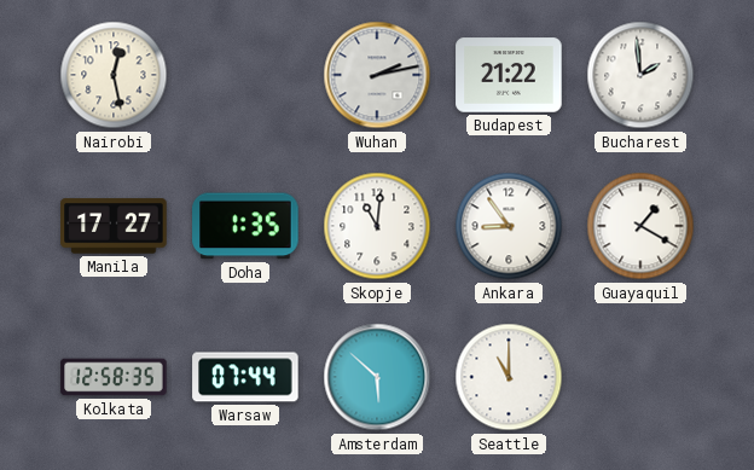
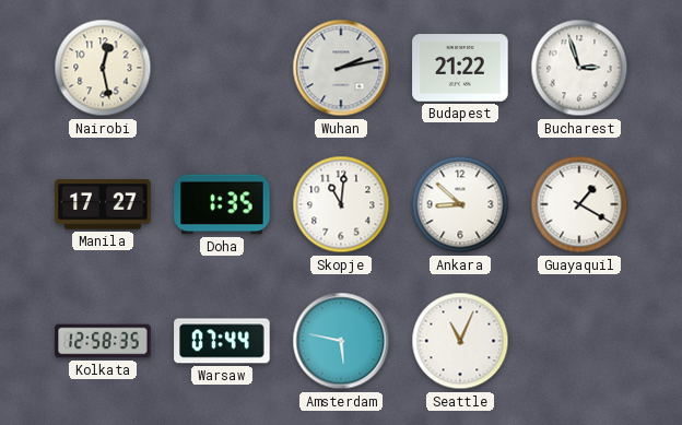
Bucharest: 1:59 -> 2:57
Ankara: 8:54 -> 8:52
Amsterdam: 5:52 -> 5:47
Seattle: 11:00 -> 11:04
